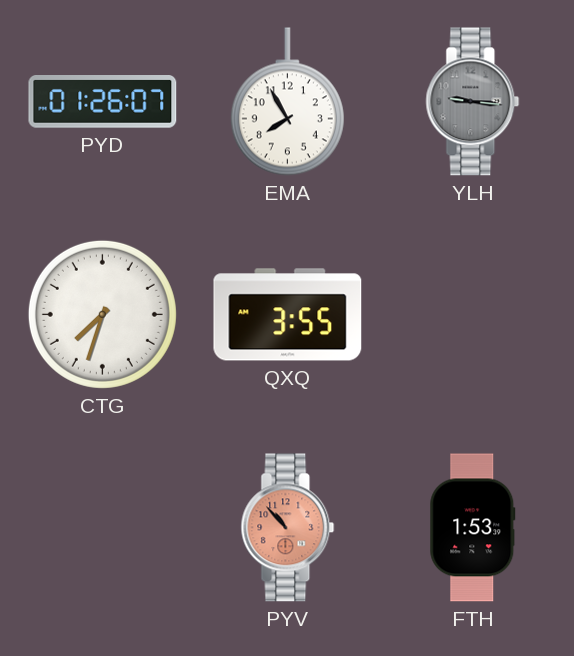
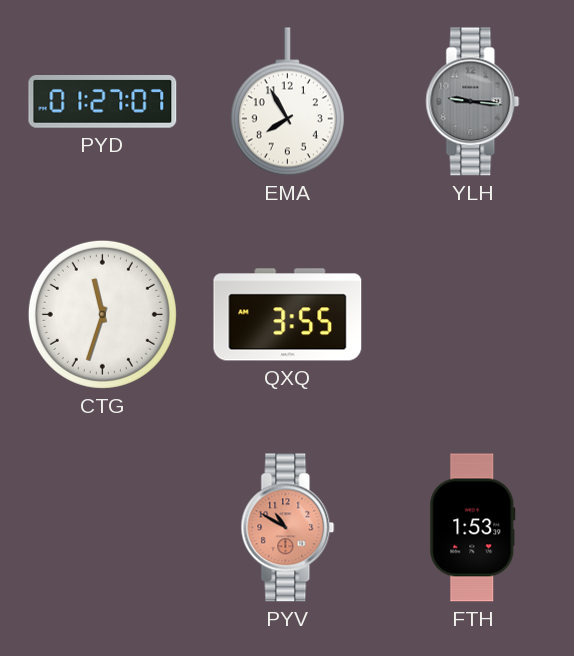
PYD: 01:26 -> 01:27
CTG: 7:33 -> 11:33
PYV: 10:53 -> 10:50
